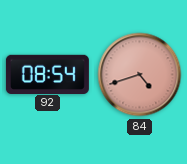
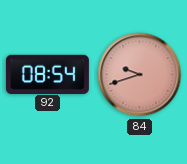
84: 4:42 -> 9:42
